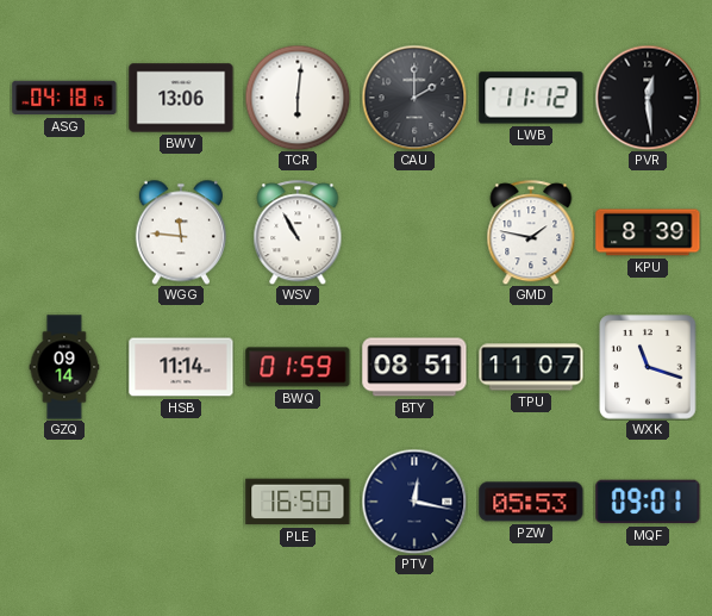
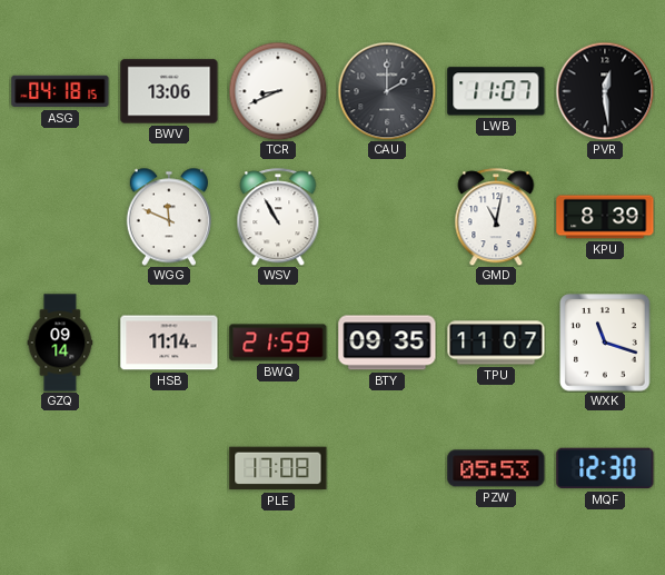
TCR: 6:01 -> 8:41
LWB: 11:12 -> 11:07
WGG: 11:46 -> 11:49
GMD: 1:47 -> 11:02
BWQ: 01:59 -> 21:59
BTY: 08:51 -> 09:35
PLE: 16:50 -> 17:08
PTV: 12:17 -> none
MQF: 09:01 -> 12:30
